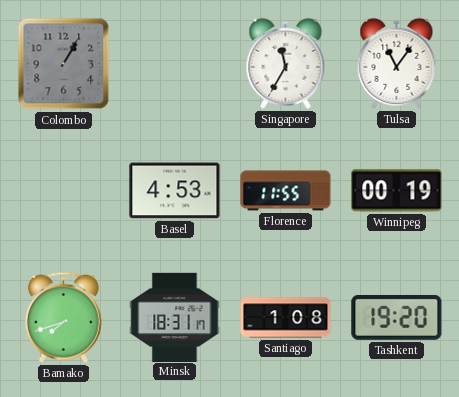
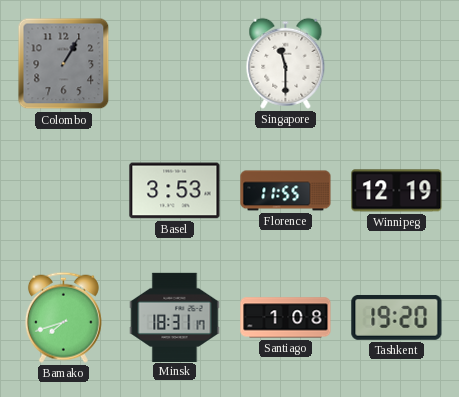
Singapore: 11:35 -> 11:30
Tulsa: 11:06 -> none
Basel: 4:53 -> 3:53
Winnipeg: 00:19 -> 12:19
